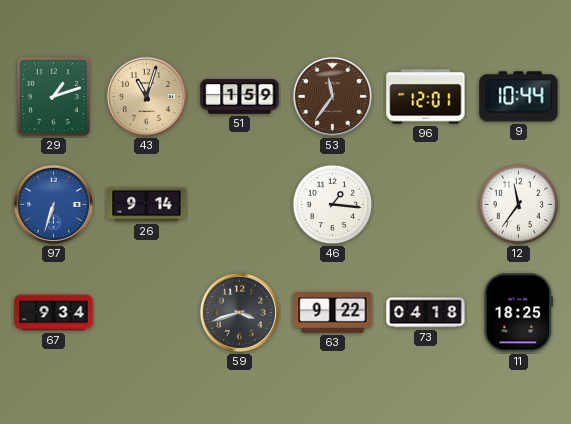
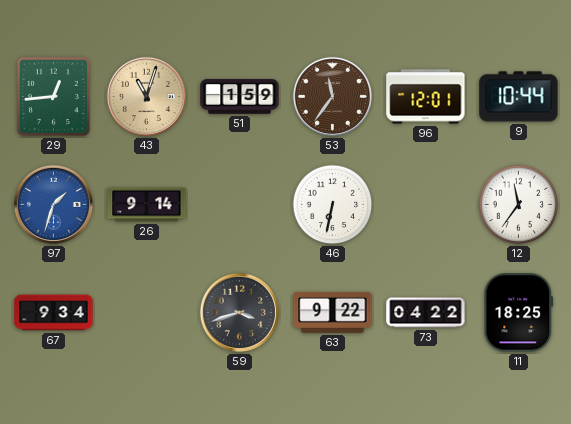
29: 1:12 -> 12:44
97: 6:33 -> 1:33
46: 1:16 -> 6:32
73: 04:18 -> 04:22
